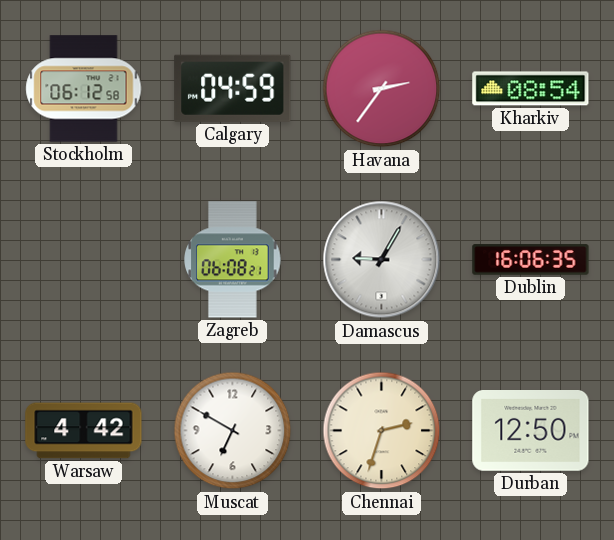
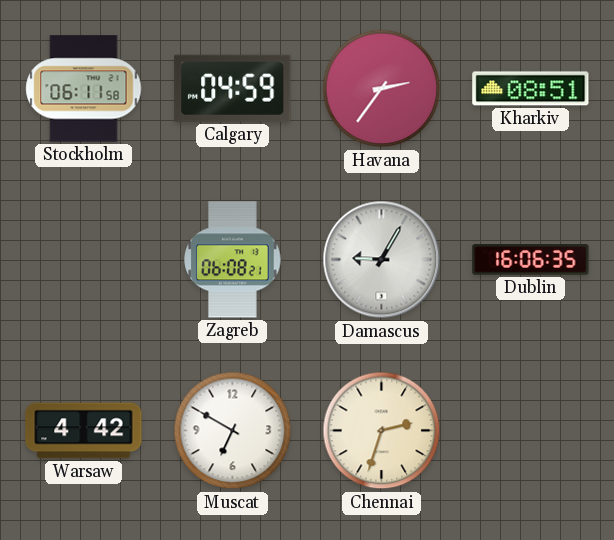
Stockholm: 06:12 -> 06:11
Kharkiv: 08:54 -> 08:51
Durban: 12:50 -> none
